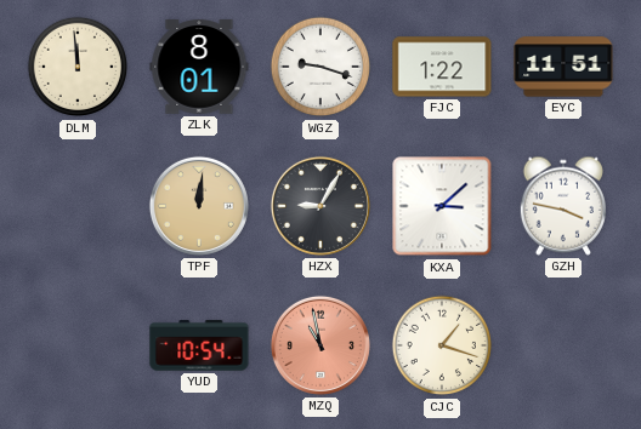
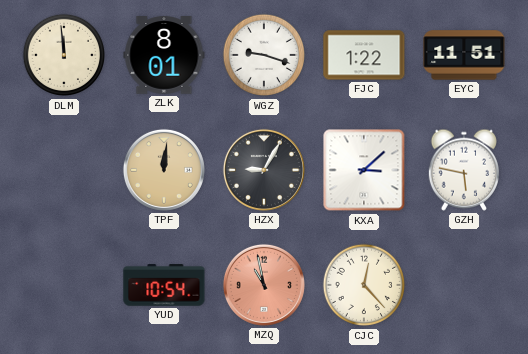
GZH: 3:47 -> 5:47
CJC: 1:18 -> 12:23
